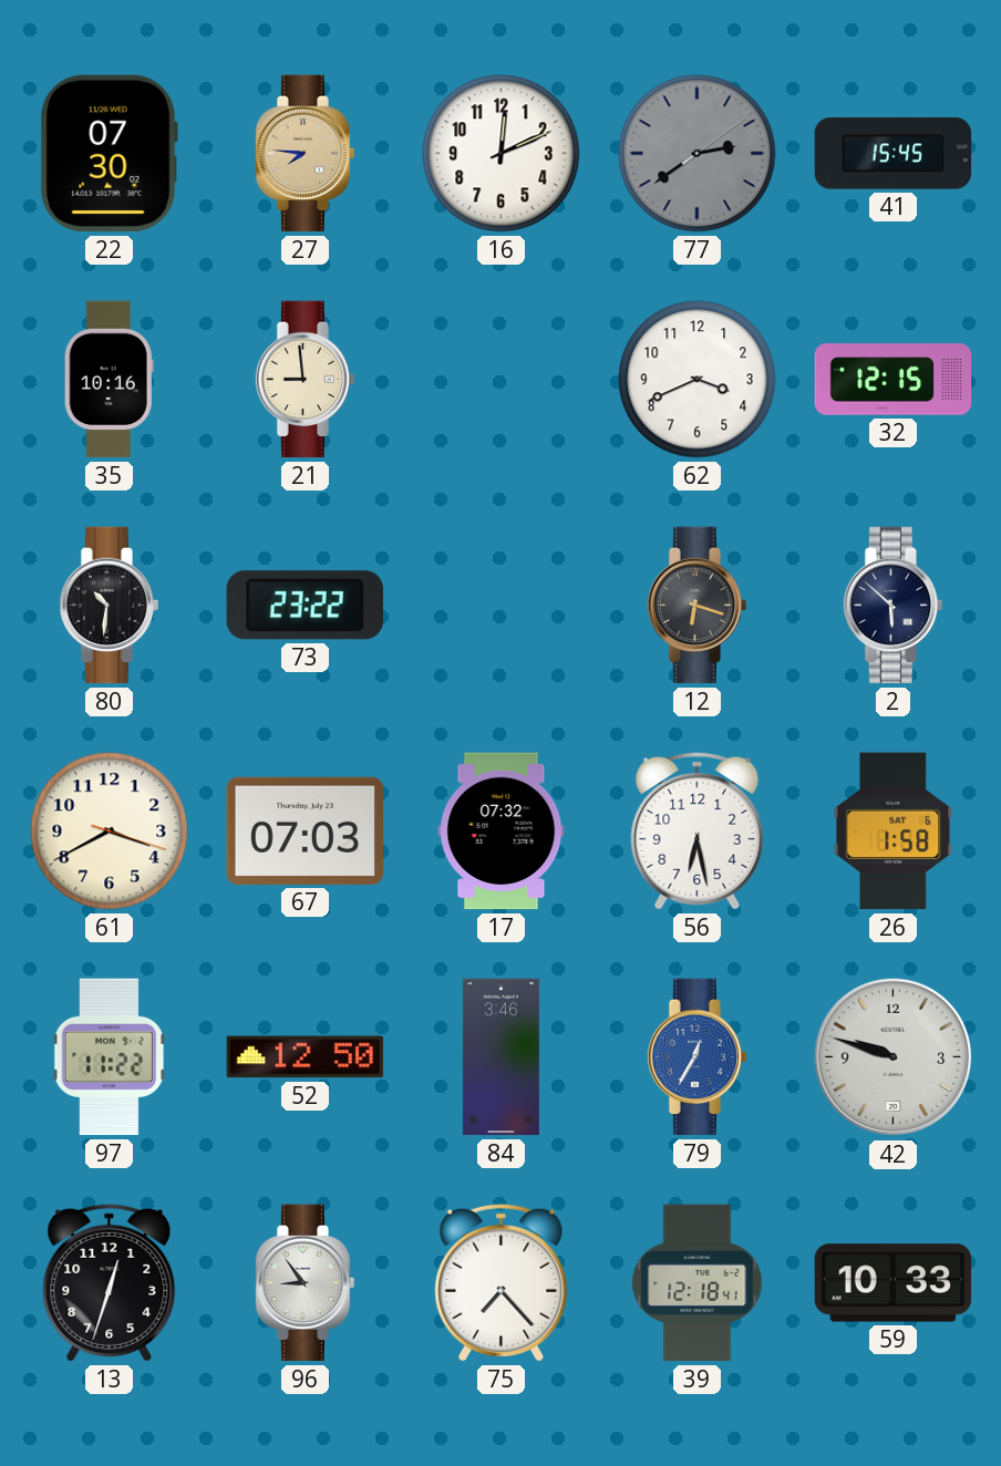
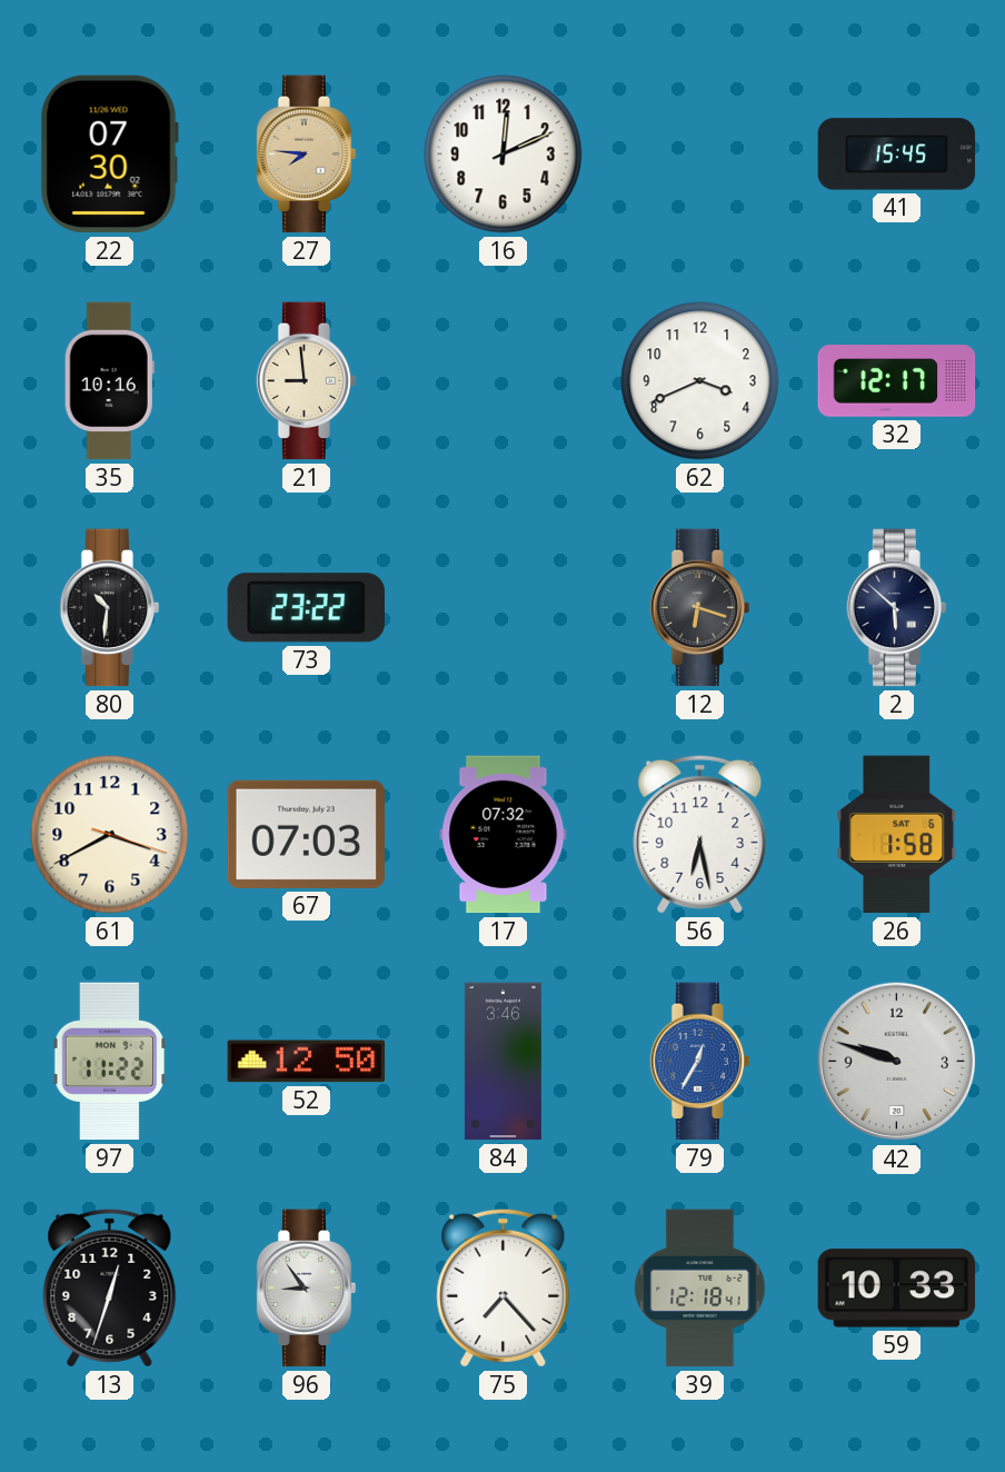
77: 2:39 -> none
32: 12:15 -> 12:17
